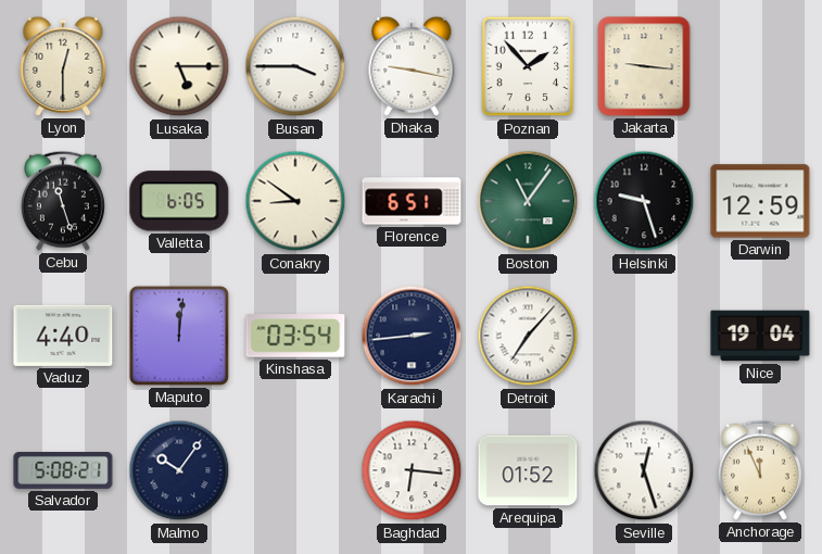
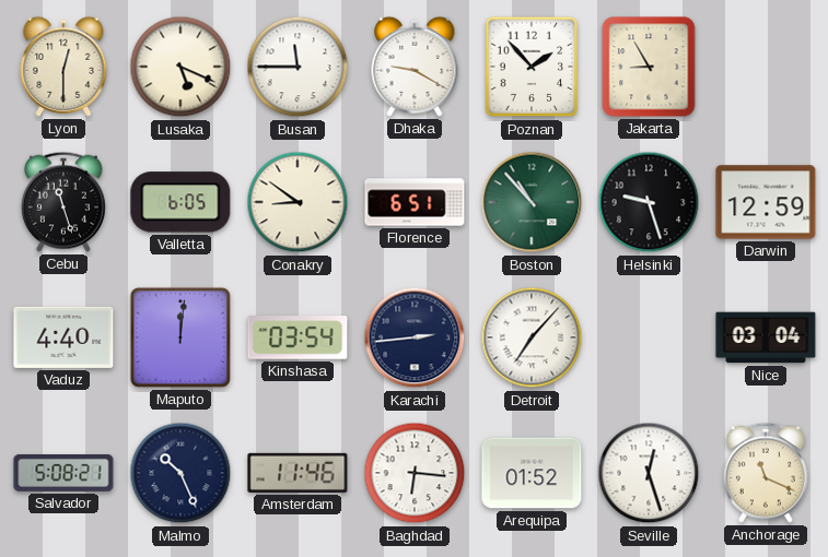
Lusaka: 5:15 -> 5:19
Busan: 3:45 -> 11:45
Dhaka: 9:17 -> 9:20
Jakarta: 9:16 -> 8:55
Boston: 11:06 -> 10:53
Nice: 19:04 -> 03:04
Malmo: 10:06 -> 10:26
Amsterdam: none -> 11:46
Anchorage: 11:56 -> 11:19
